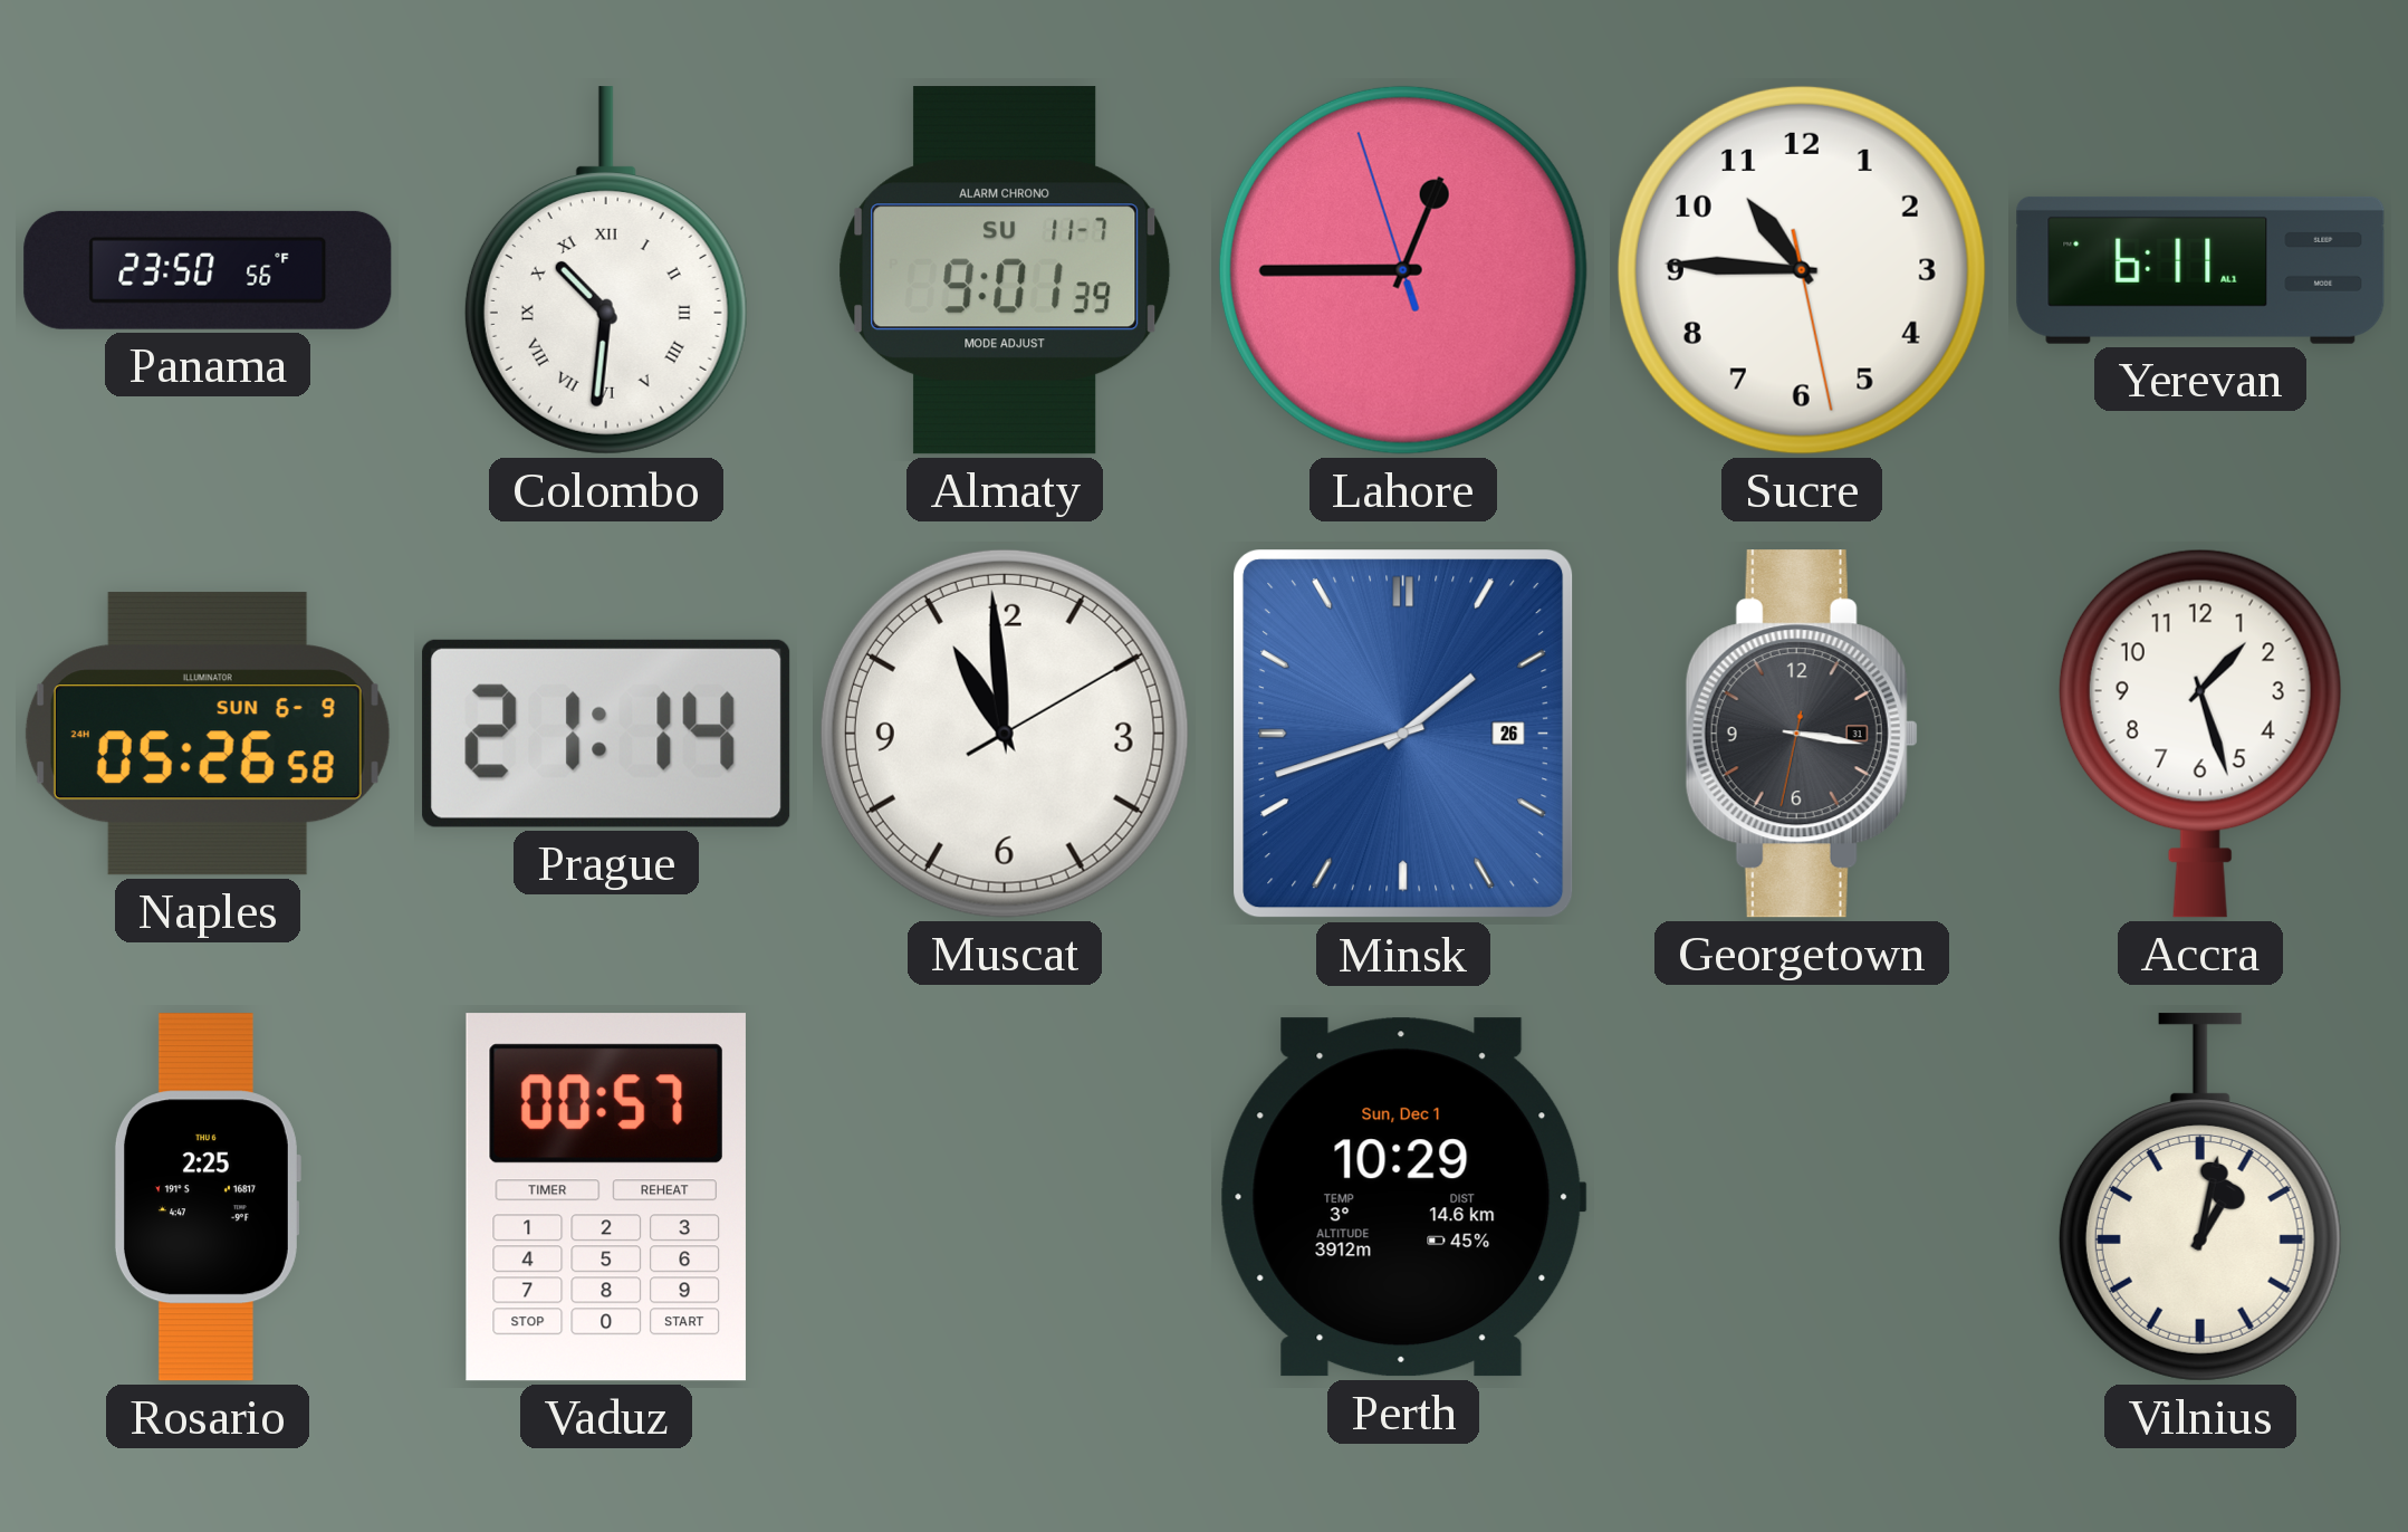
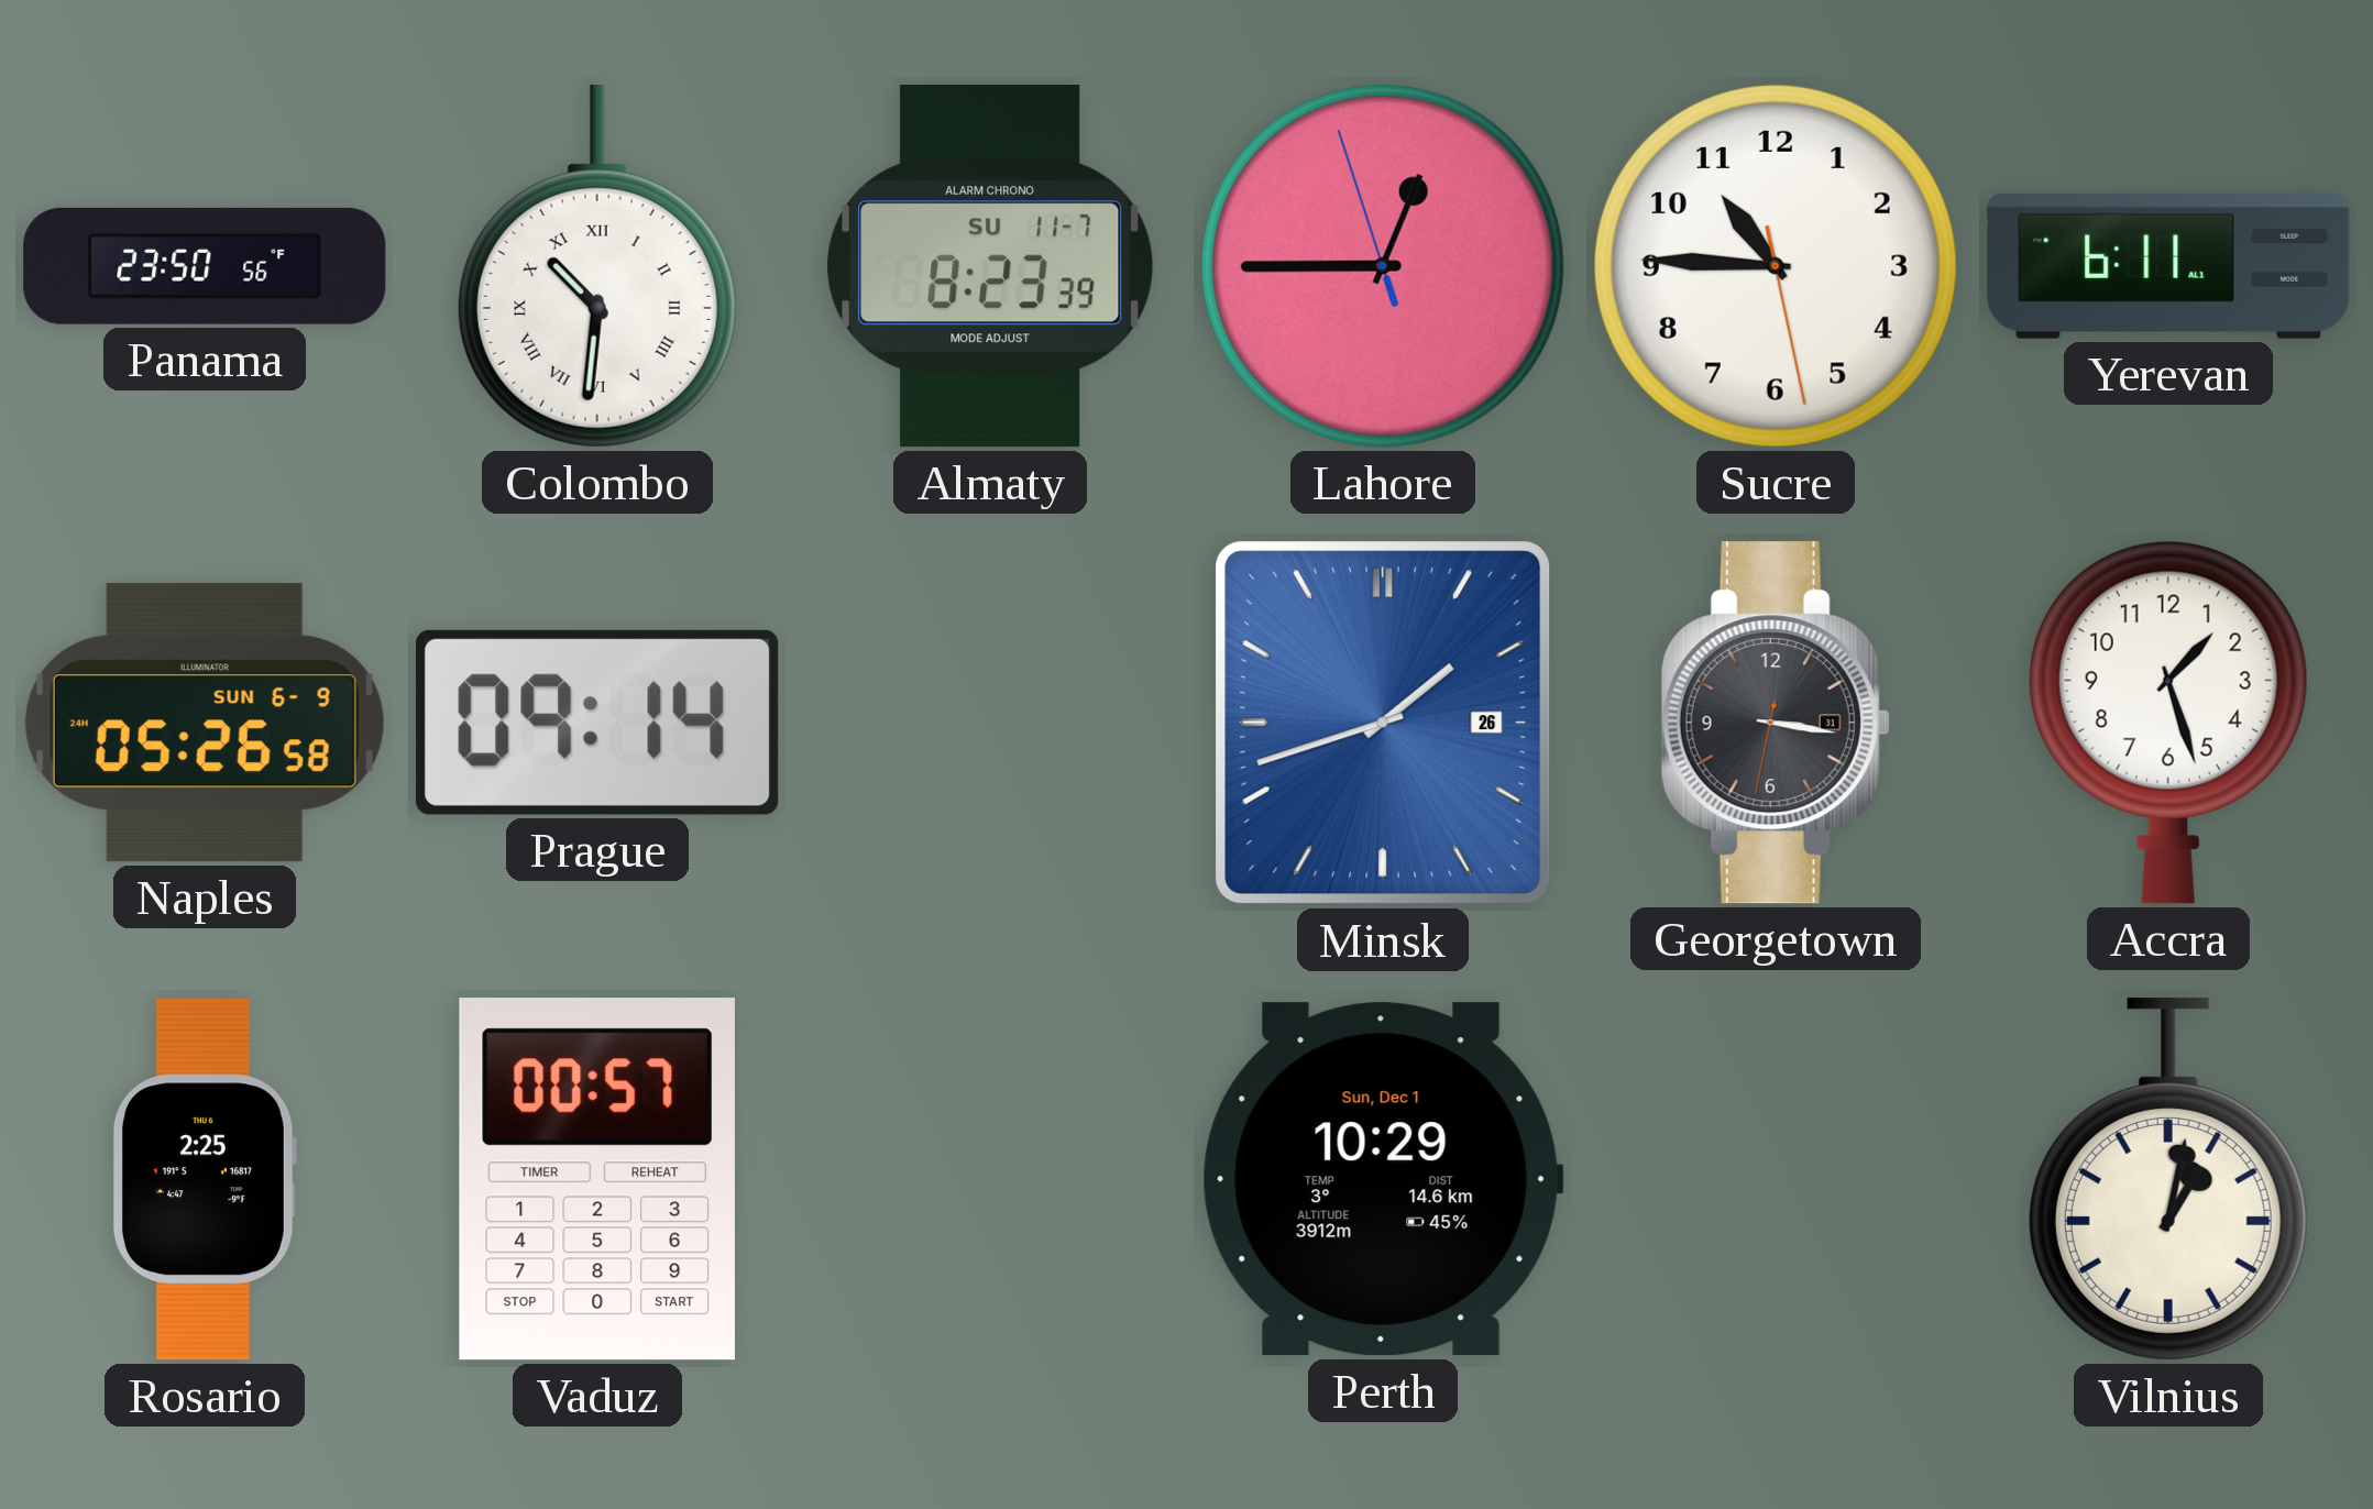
Almaty: 9:01 -> 8:23
Prague: 21:14 -> 09:14
Muscat: 10:59 -> none
